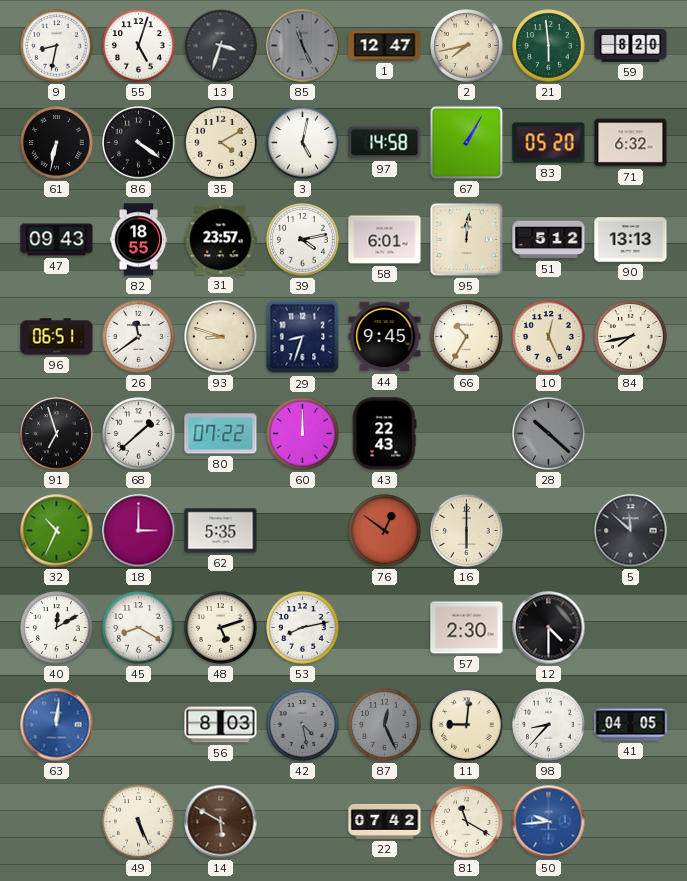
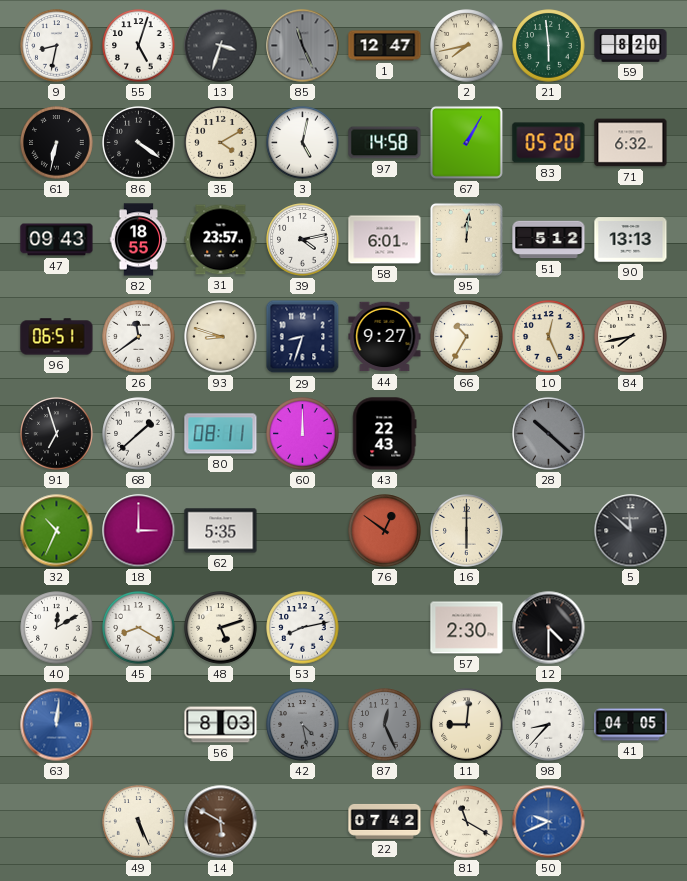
44: 9:45 -> 9:27
80: 07:22 -> 08:11
50: 9:44 -> 9:41
